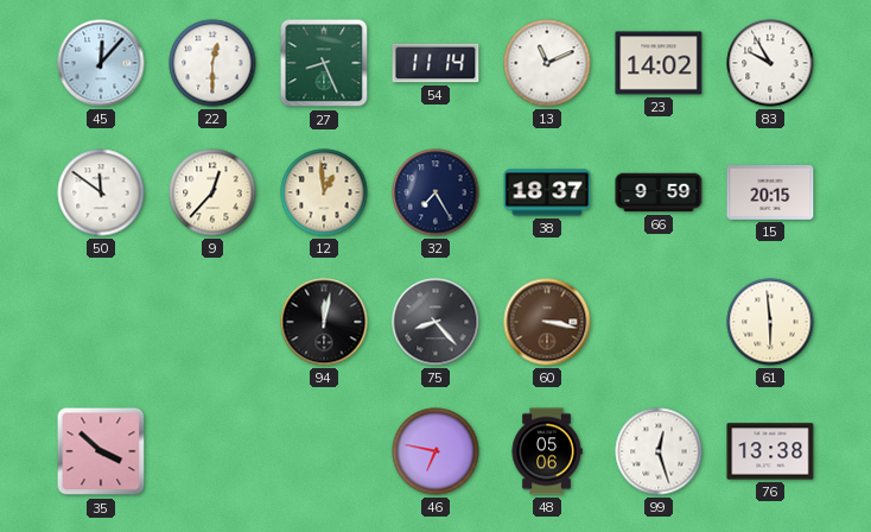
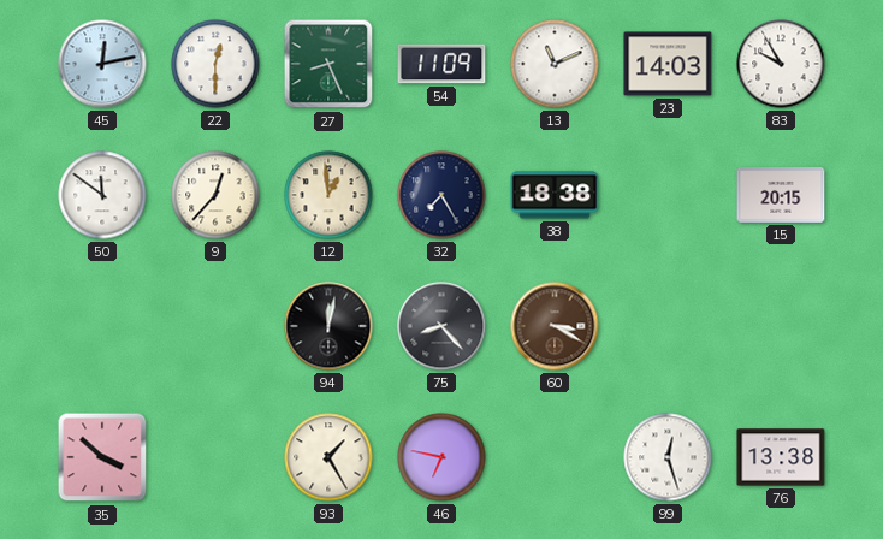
45: 12:07 -> 12:13
54: 11:14 -> 11:09
23: 14:02 -> 14:03
38: 18:37 -> 18:38
66: 9:59 -> none
60: 3:17 -> 3:20
61: 5:59 -> none
93: none -> 1:25
48: 05:06 -> none
